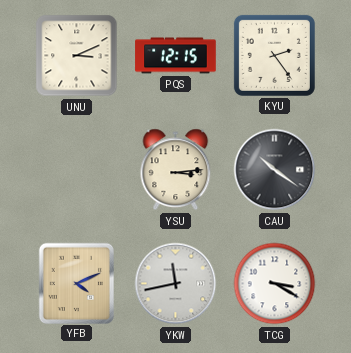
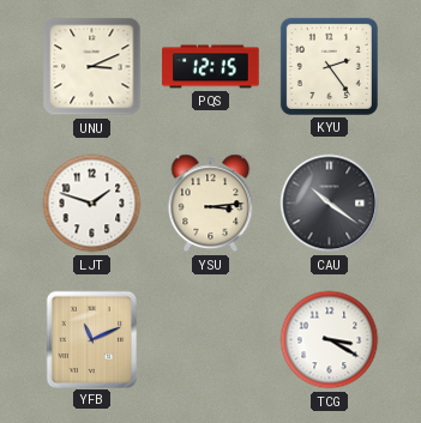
LJT: none -> 1:48
YFB: 4:11 -> 11:11
YKW: 11:43 -> none
